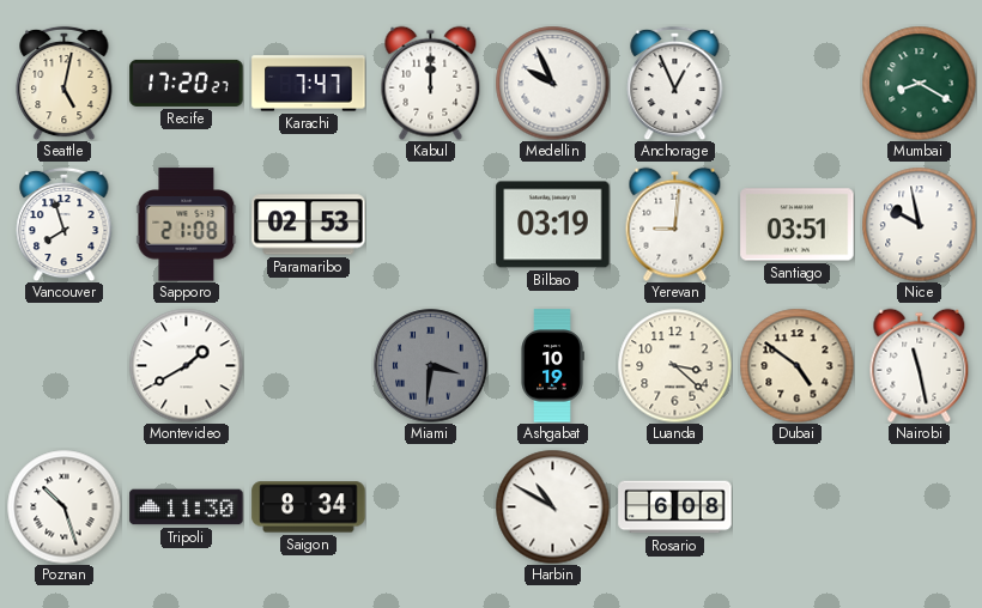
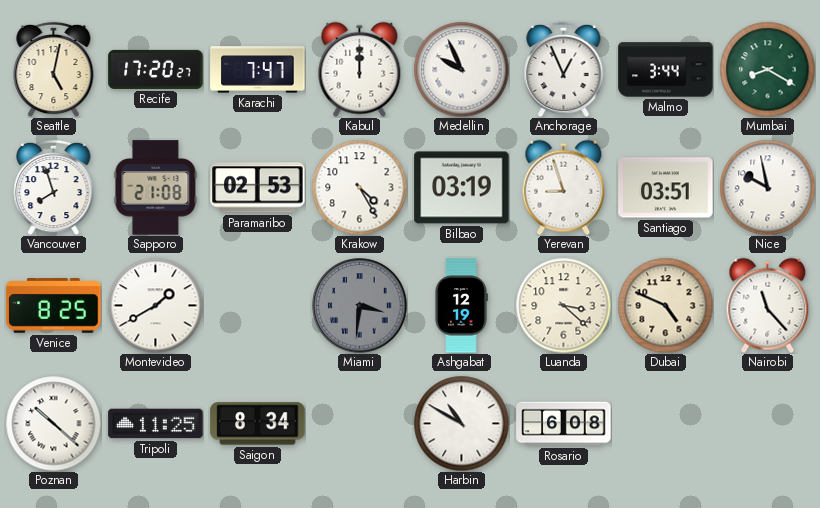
Malmo: none -> 3:44
Krakow: none -> 4:25
Yerevan: 9:01 -> 8:57
Venice: none -> 8:25
Ashgabat: 10:19 -> 12:19
Dubai: 4:51 -> 4:49
Nairobi: 11:28 -> 11:23
Poznan: 10:27 -> 10:22
Tripoli: 11:30 -> 11:25
